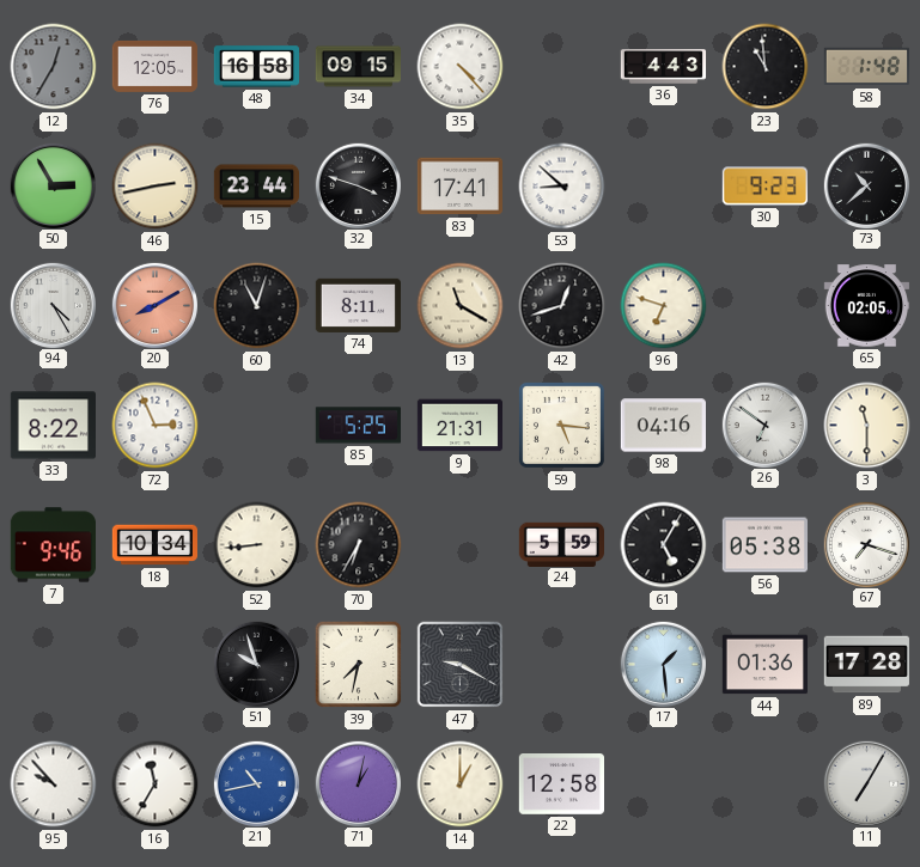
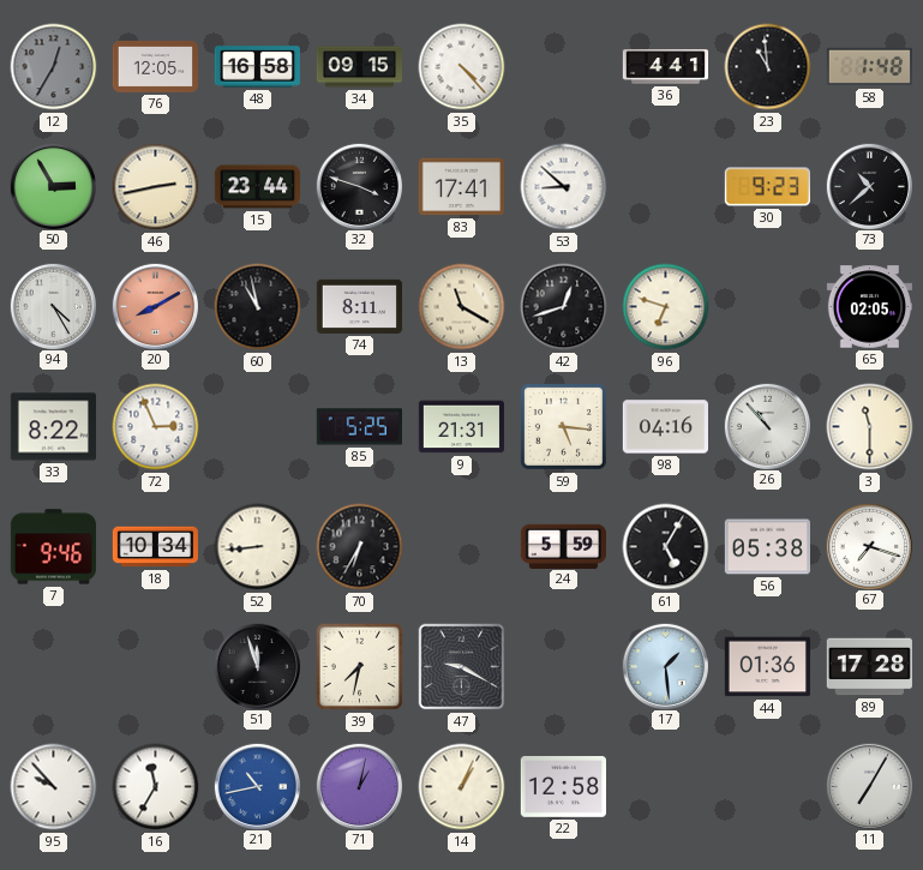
36: 4:43 -> 4:41
60: 11:03 -> 10:58
26: 6:51 -> 10:53
51: 9:57 -> 11:57
14: 1:00 -> 1:04
